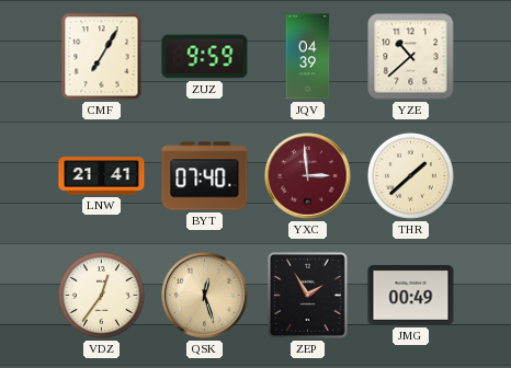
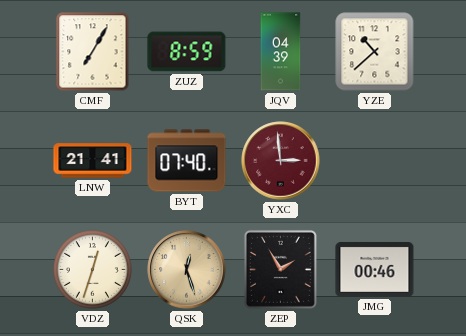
ZUZ: 9:59 -> 8:59
THR: 1:38 -> none
VDZ: 12:36 -> 12:33
JMG: 00:49 -> 00:46
